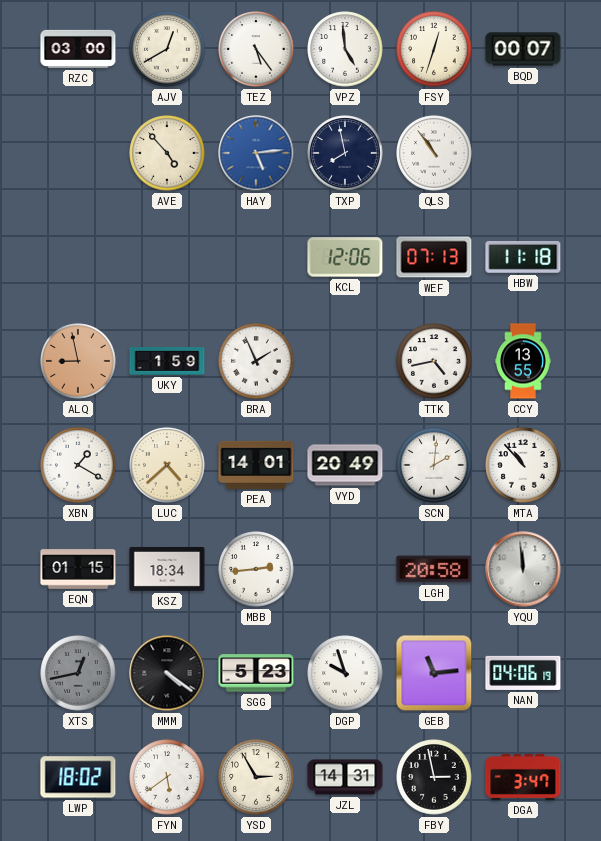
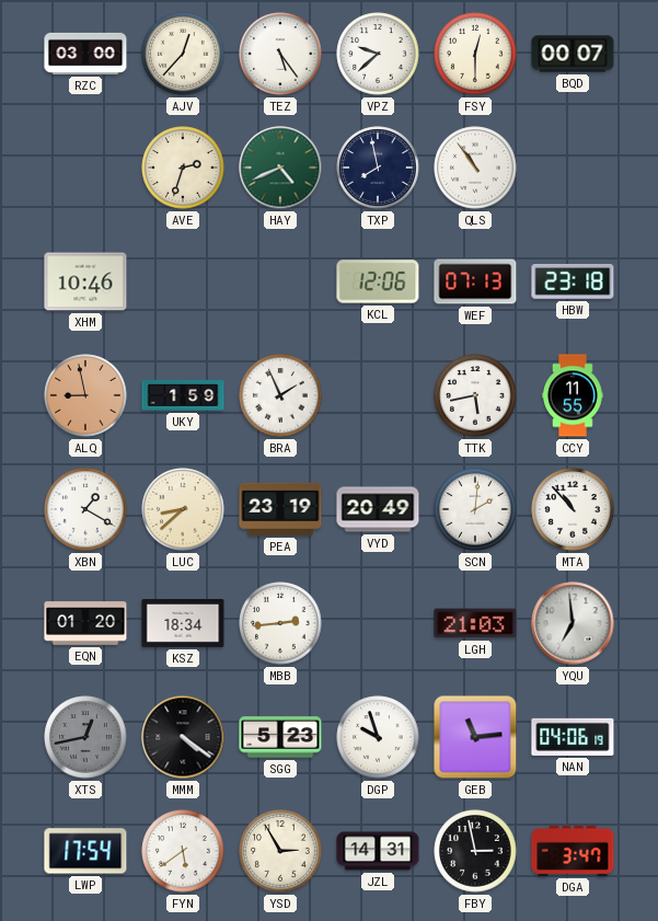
AJV: 12:40 -> 12:37
VPZ: 4:59 -> 9:38
FSY: 12:33 -> 12:30
AVE: 4:53 -> 2:33
HAY: 5:14 -> 4:41
HAY dial: blue -> green
XHM: none -> 10:46
HBW: 11:18 -> 23:18
TTK: 4:43 -> 5:43
CCY: 13:55 -> 11:55
LUC: 4:38 -> 8:38
PEA: 14:01 -> 23:19
EQN: 01:15 -> 01:20
LGH: 20:58 -> 21:03
YQU: 11:59 -> 6:59
LWP: 18:02 -> 17:54
